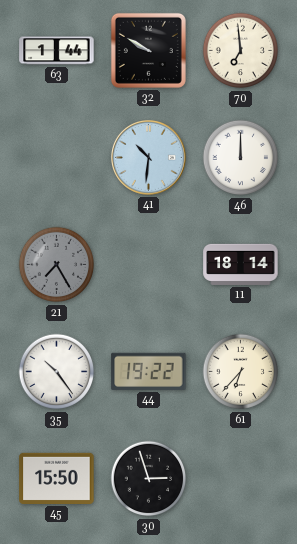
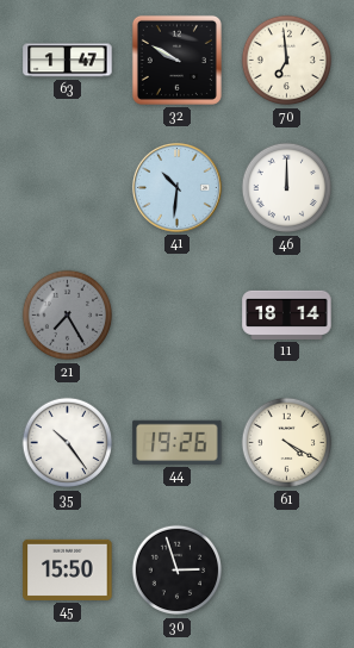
63: 1:44 -> 1:47
44: 19:22 -> 19:26
61: 6:37 -> 4:20
